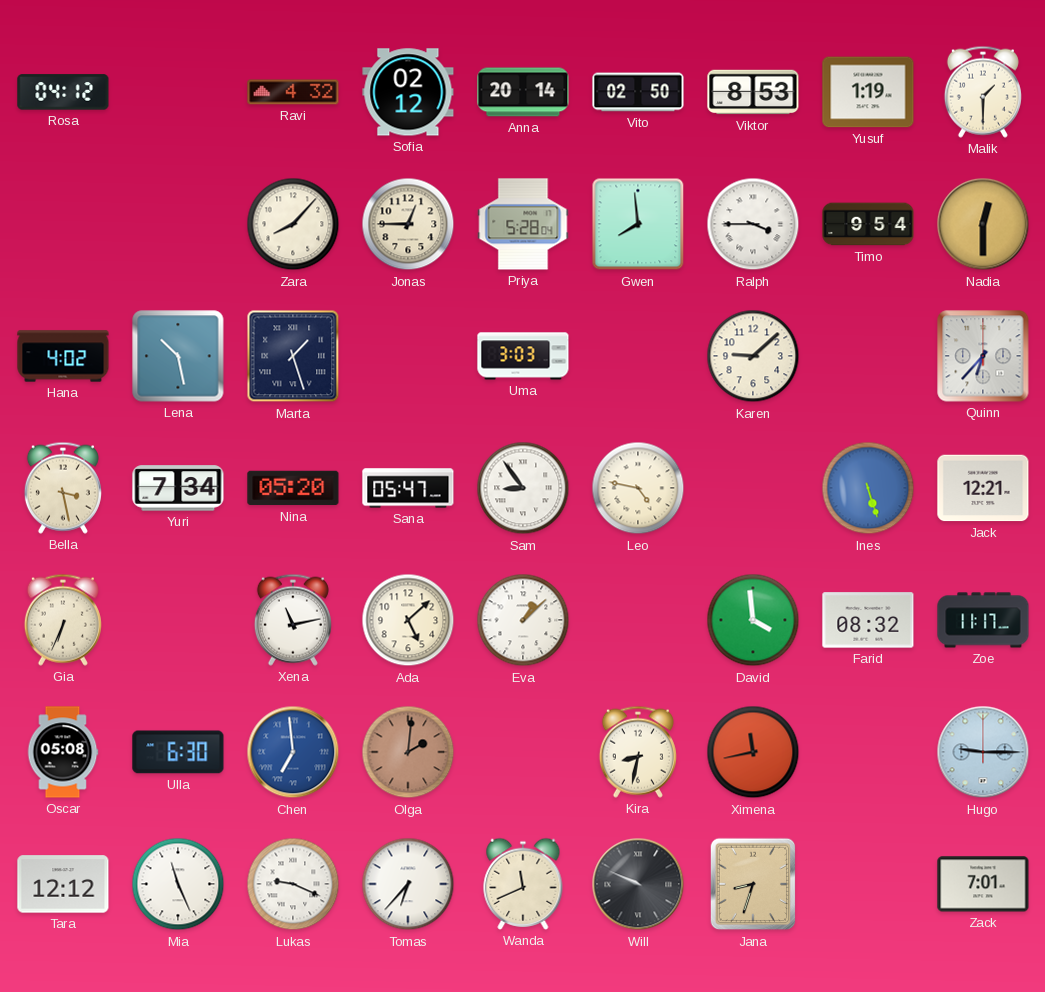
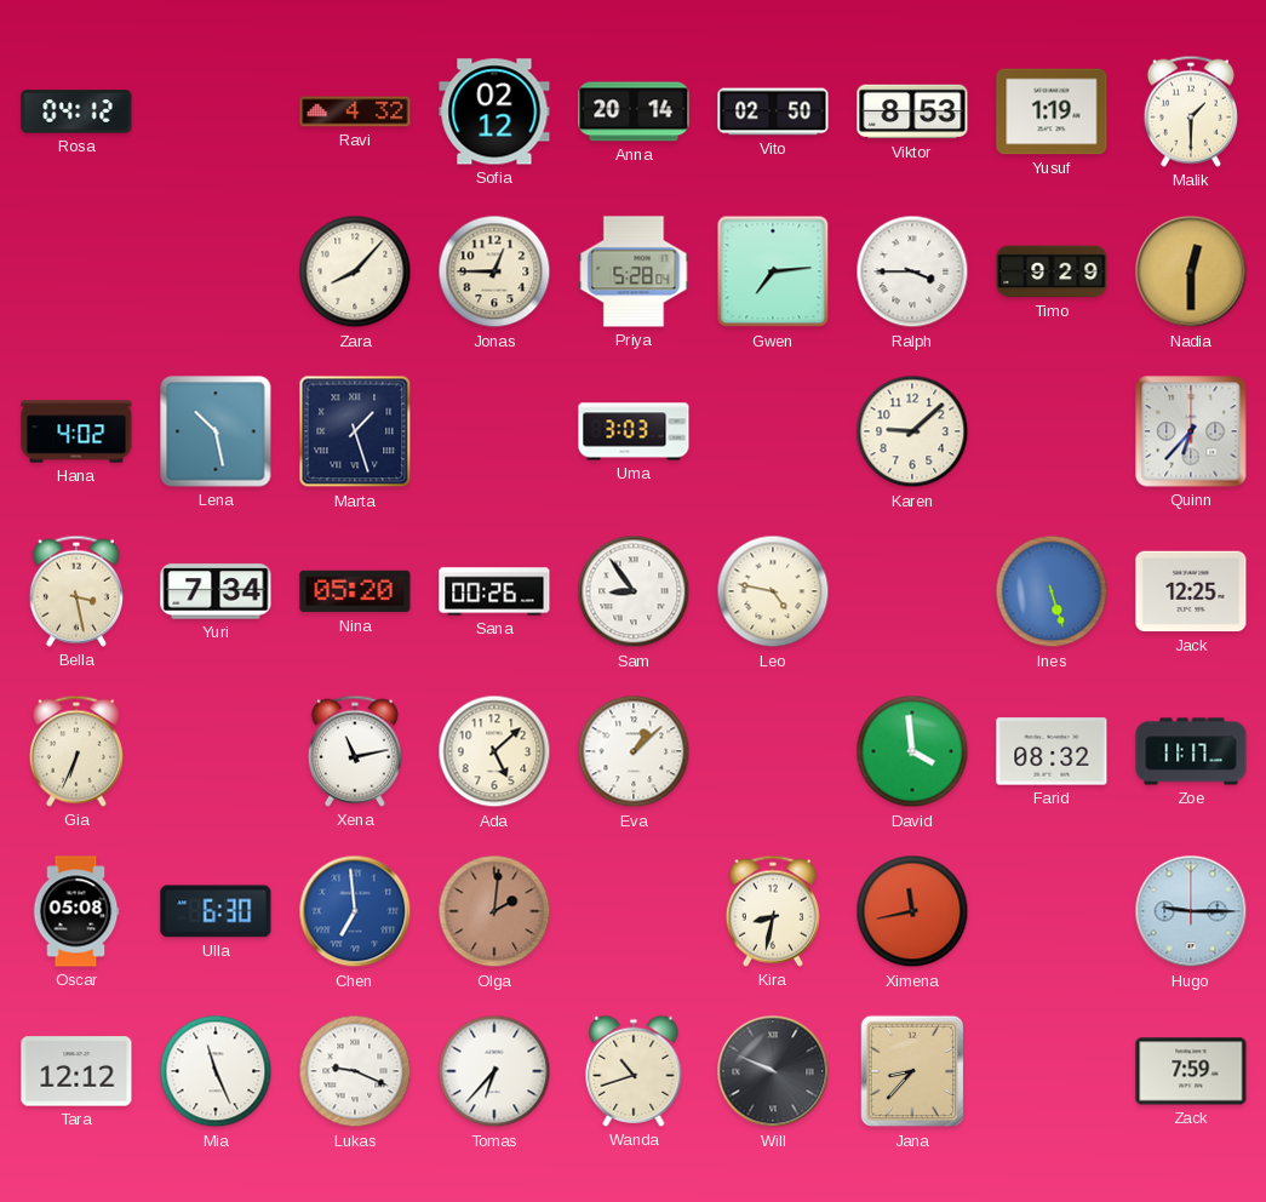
Gwen: 7:59 -> 7:14
Timo: 9:54 -> 9:29
Sana: 05:47 -> 00:26
Jack: 12:21 -> 12:25
Wanda: 11:41 -> 10:42
Jana: 8:33 -> 8:37
Zack: 7:01 -> 7:59
